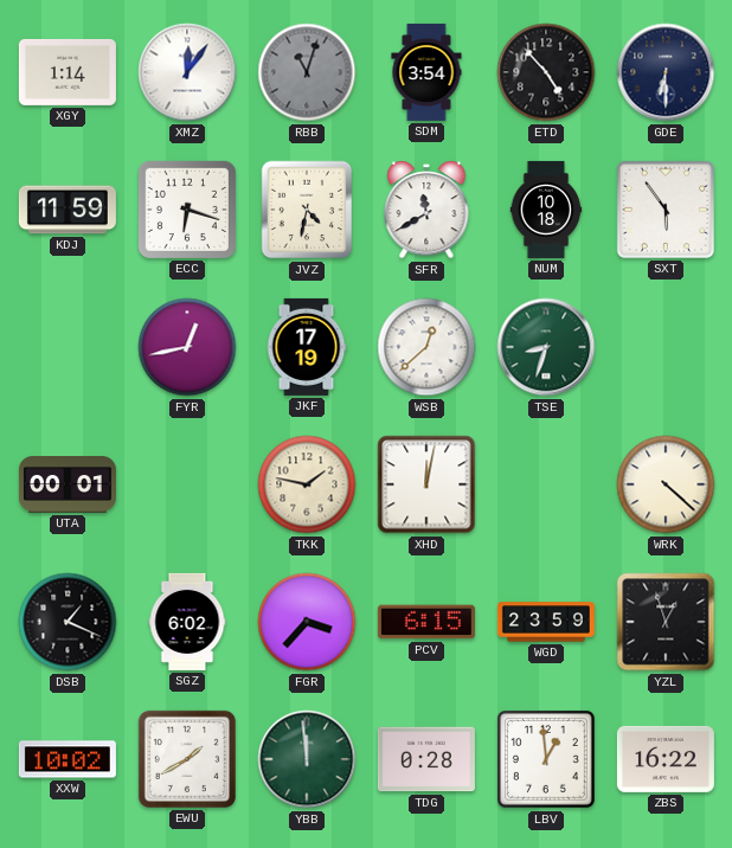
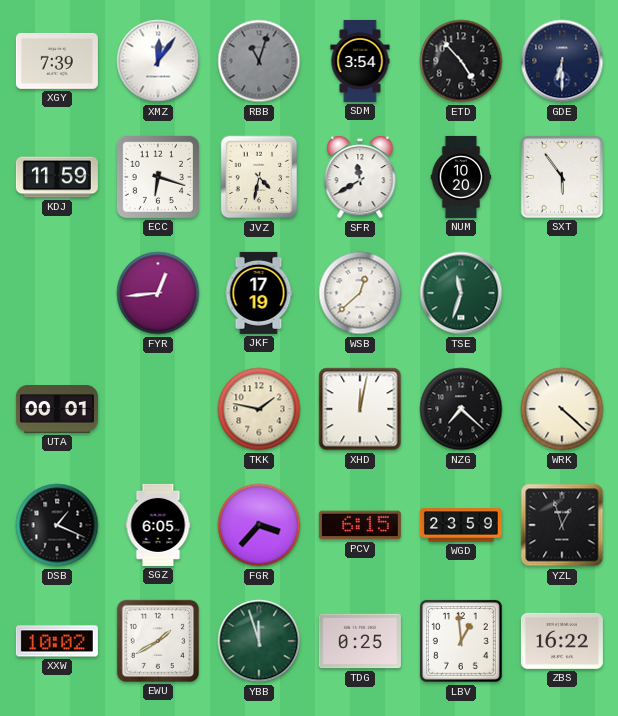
XGY: 1:14 -> 7:39
NUM: 10:18 -> 10:20
FYR: 12:43 -> 12:44
TSE: 8:33 -> 11:33
NZG: none -> 7:22
SGZ: 6:02 -> 6:05
YBB: 11:59 -> 11:57
TDG: 0:28 -> 0:25
